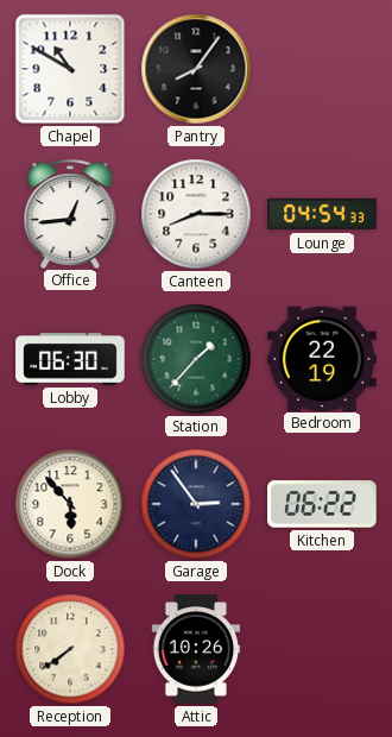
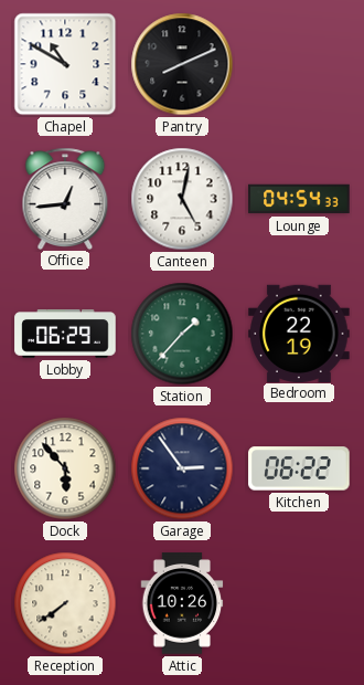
Pantry: 8:06 -> 8:11
Canteen: 8:15 -> 5:02
Lobby: 06:30 -> 06:29
